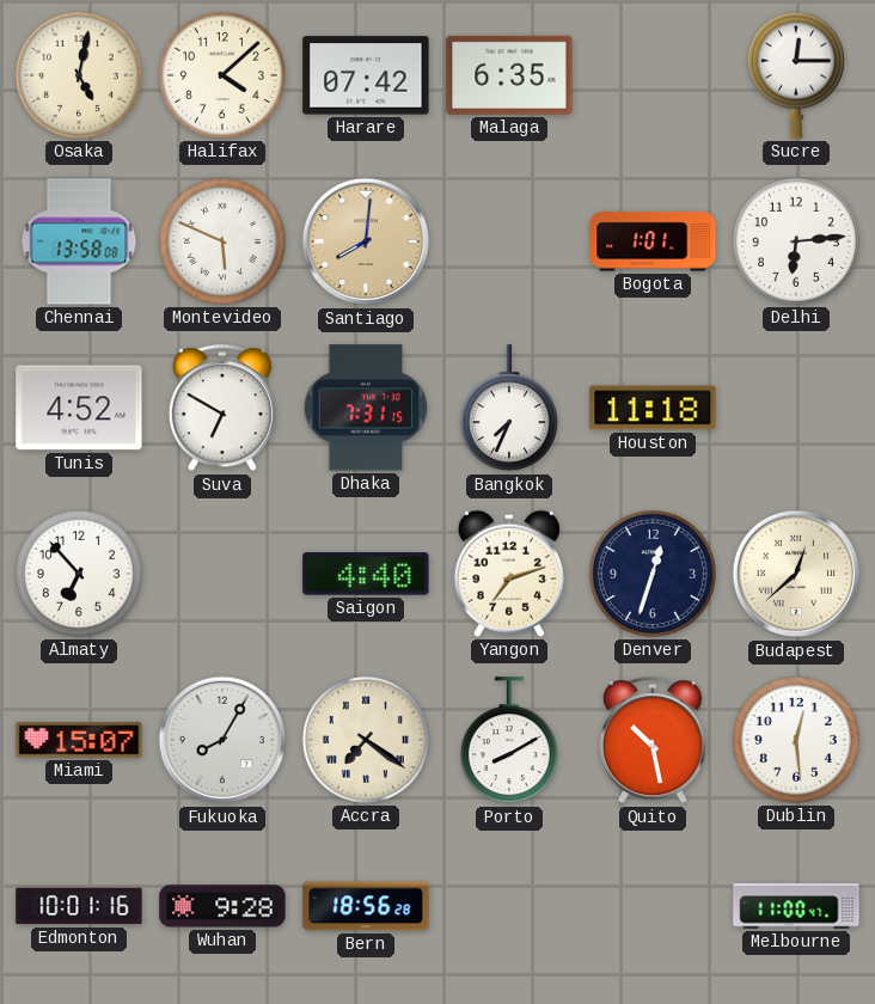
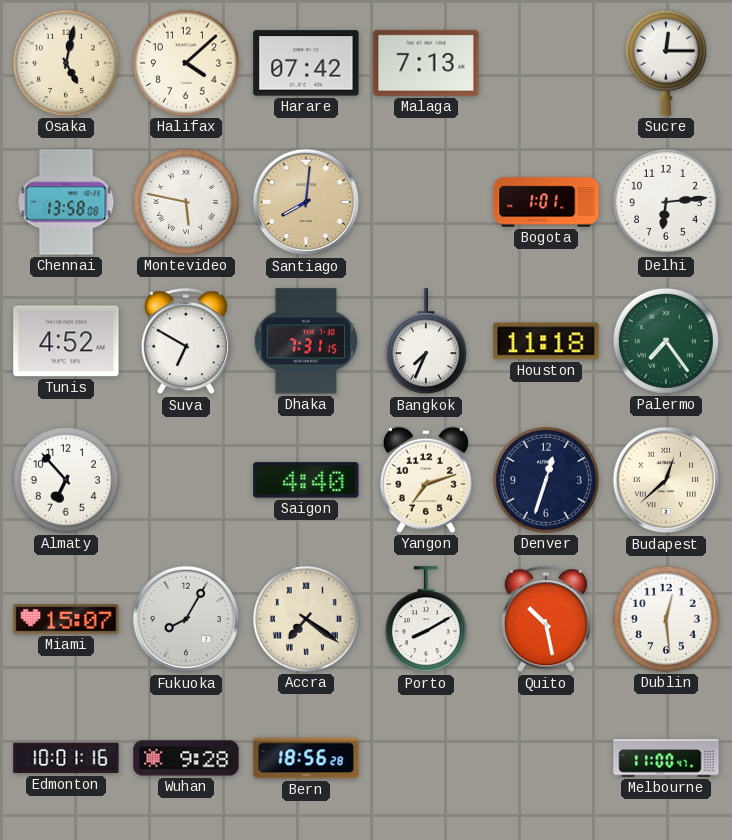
Malaga: 6:35 -> 7:13
Montevideo: 5:49 -> 5:47
Palermo: none -> 7:24
